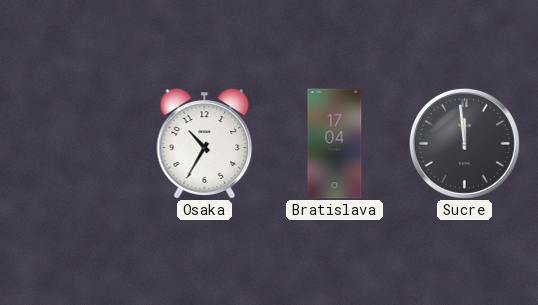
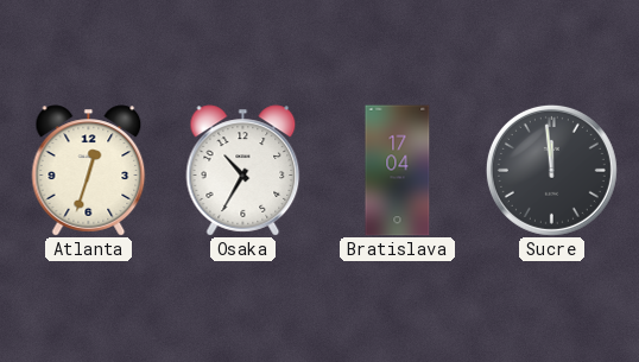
Atlanta: none -> 12:33
